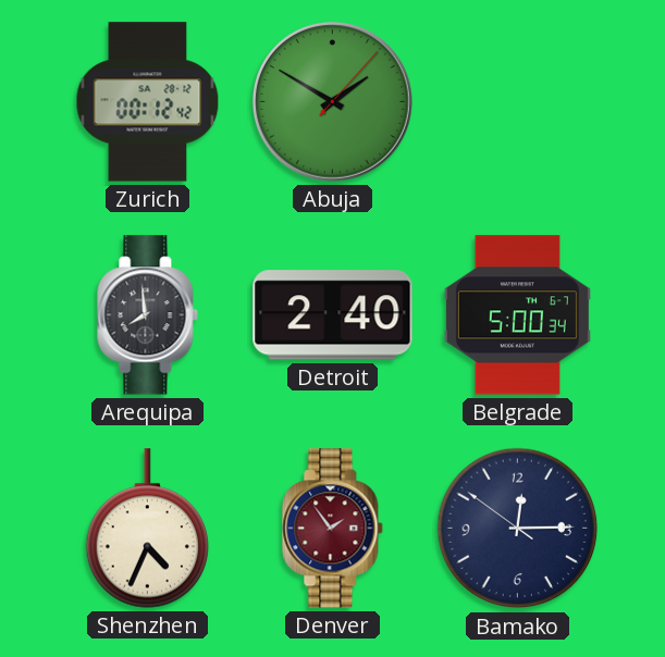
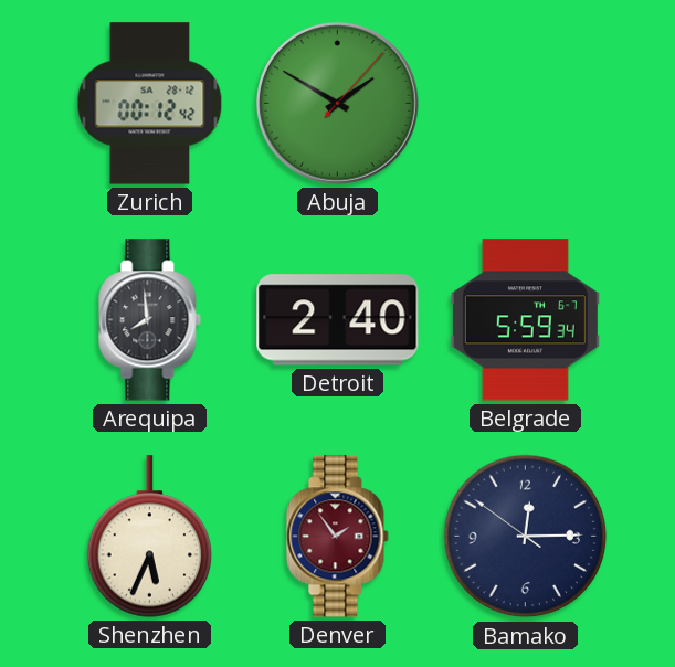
Belgrade: 5:00 -> 5:59
Shenzhen: 4:34 -> 5:34
